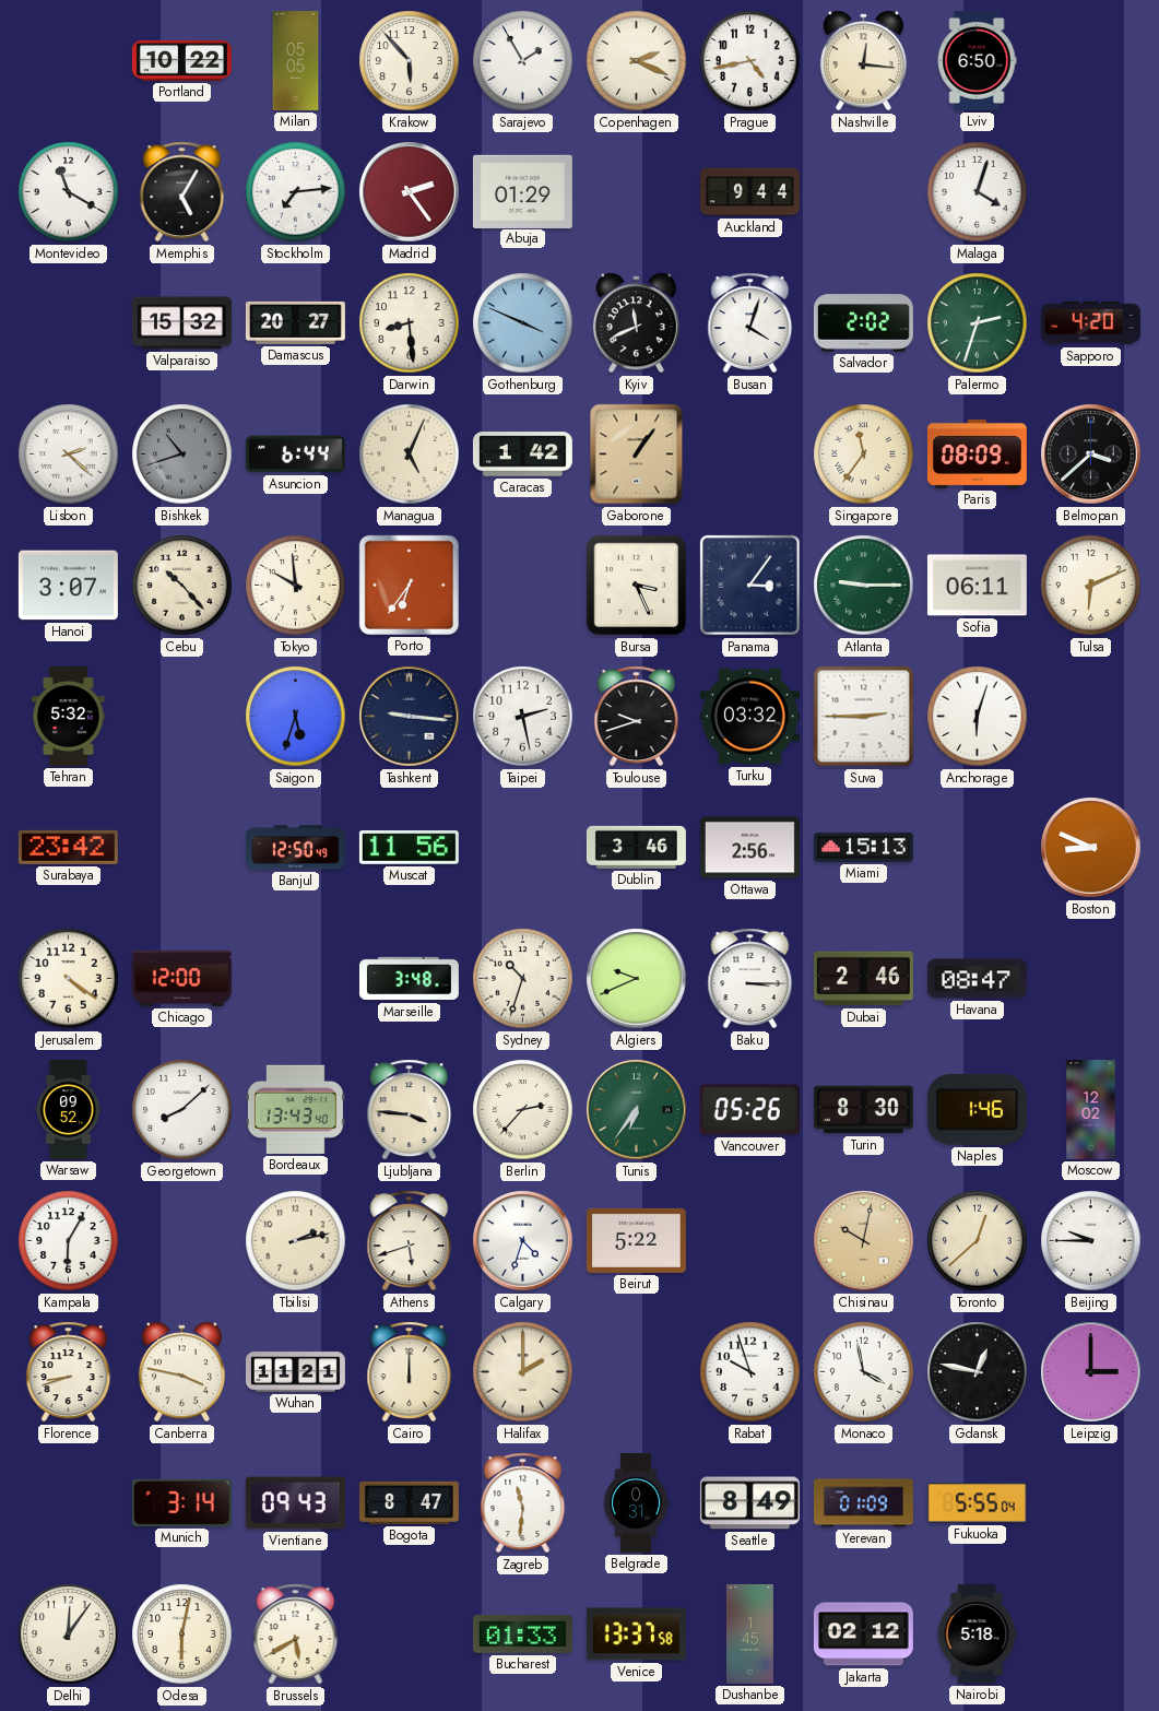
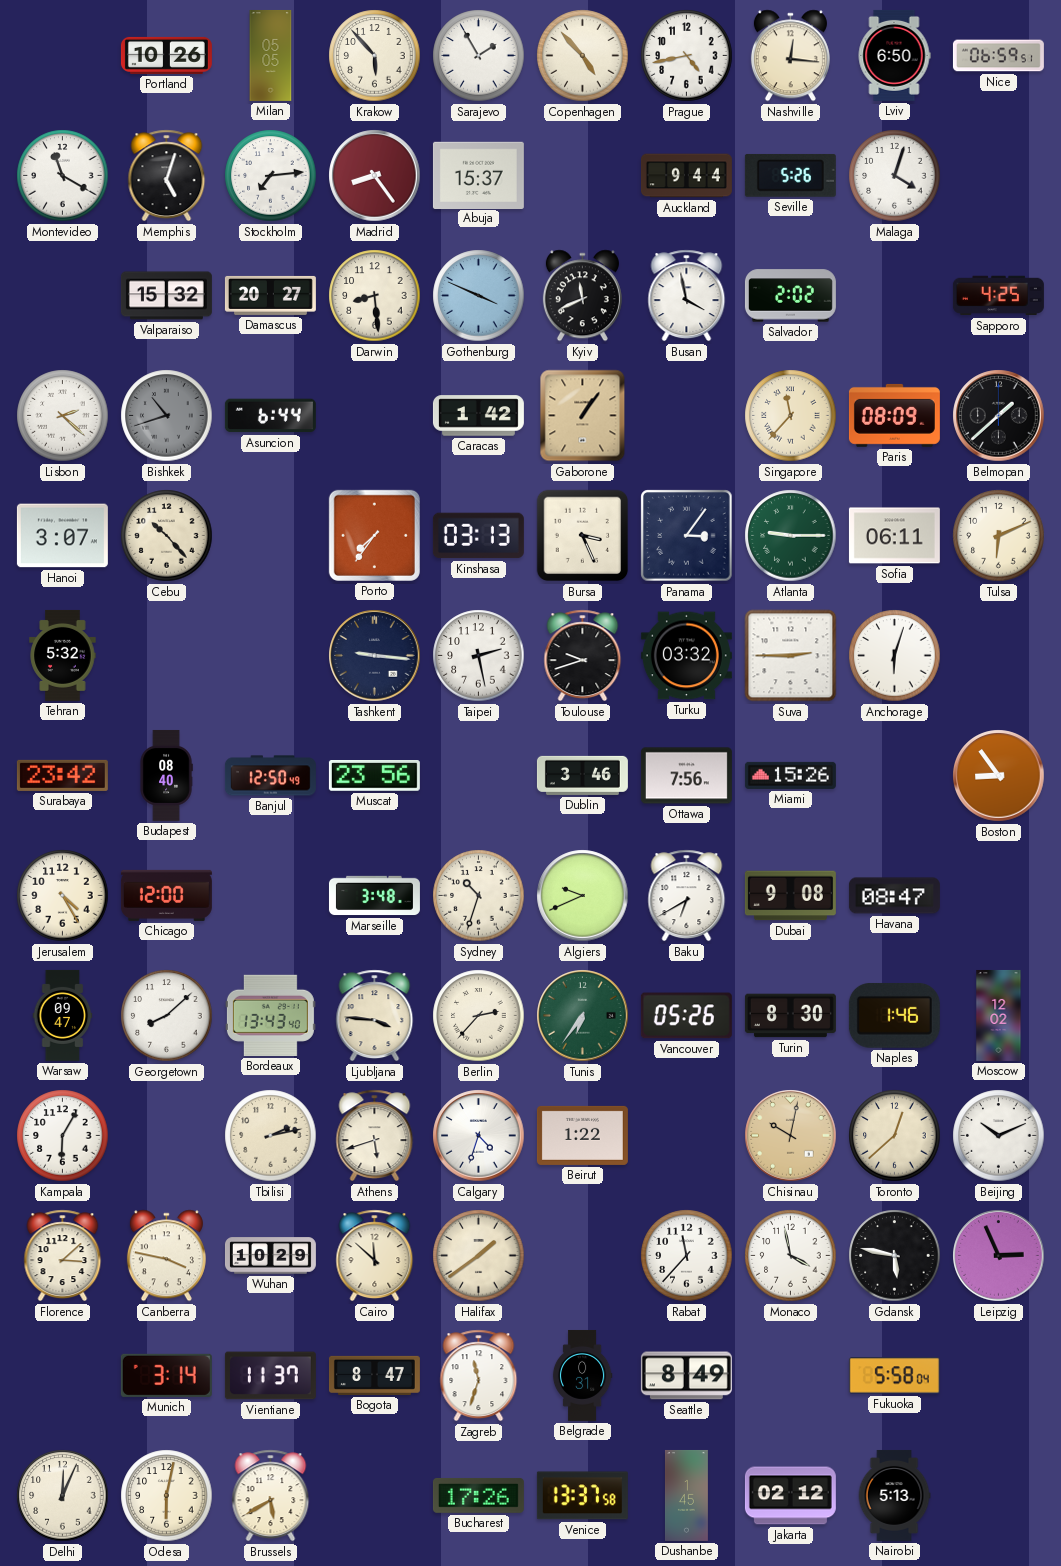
Portland: 10:22 -> 10:26
Copenhagen: 2:19 -> 4:53
Nice: none -> 06:59
Memphis: 5:05 -> 5:03
Madrid: 2:24 -> 8:24
Abuja: 01:29 -> 15:37
Seville: none -> 5:26
Busan: 4:03 -> 3:58
Palermo: 2:33 -> none
Sapporo: 4:20 -> 4:25
Managua: 5:04 -> none
Singapore: 11:36 -> 11:37
Belmopan: 3:38 -> 1:38
Tokyo: 9:59 -> none
Porto: 6:36 -> 7:36
Kinshasa: none -> 03:13
Saigon: 5:33 -> none
Budapest: none -> 08:40
Muscat: 11:56 -> 23:56
Ottawa: 2:56 -> 7:56
Miami: 15:13 -> 15:26
Boston: 8:49 -> 8:54
Jerusalem: 4:21 -> 4:25
Baku: 3:15 -> 6:40
Dubai: 2:46 -> 9:08
Warsaw: 09:52 -> 09:47
Beirut: 5:22 -> 1:22
Beijing: 9:45 -> 10:11
Florence: 8:42 -> 3:08
Wuhan: 11:21 -> 10:29
Cairo: 12:00 -> 11:52
Halifax: 2:00 -> 1:39
Rabat: 9:57 -> 11:37
Gdansk: 12:47 -> 5:47
Leipzig: 3:00 -> 2:56
Vientiane: 09:43 -> 11:37
Zagreb: 11:31 -> 11:33
Yerevan: 01:09 -> none
Fukuoka: 5:55 -> 5:58
Delhi: 12:06 -> 12:04
Bucharest: 01:33 -> 17:26
Nairobi: 5:18 -> 5:13
